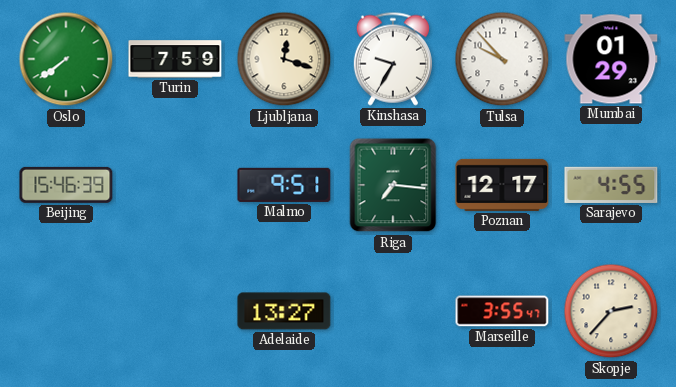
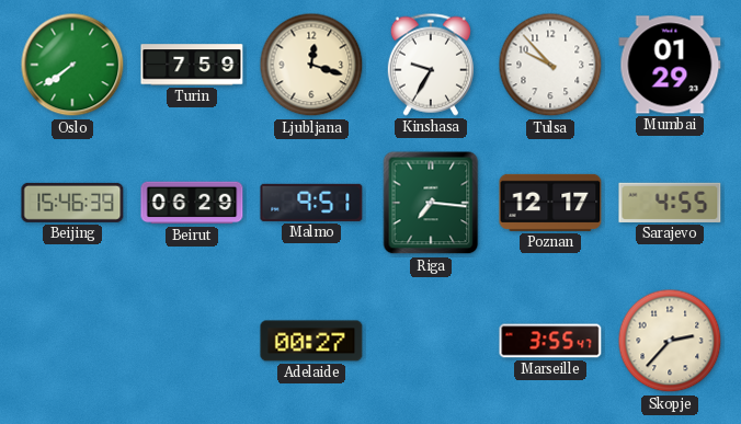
Beirut: none -> 06:29
Adelaide: 13:27 -> 00:27
